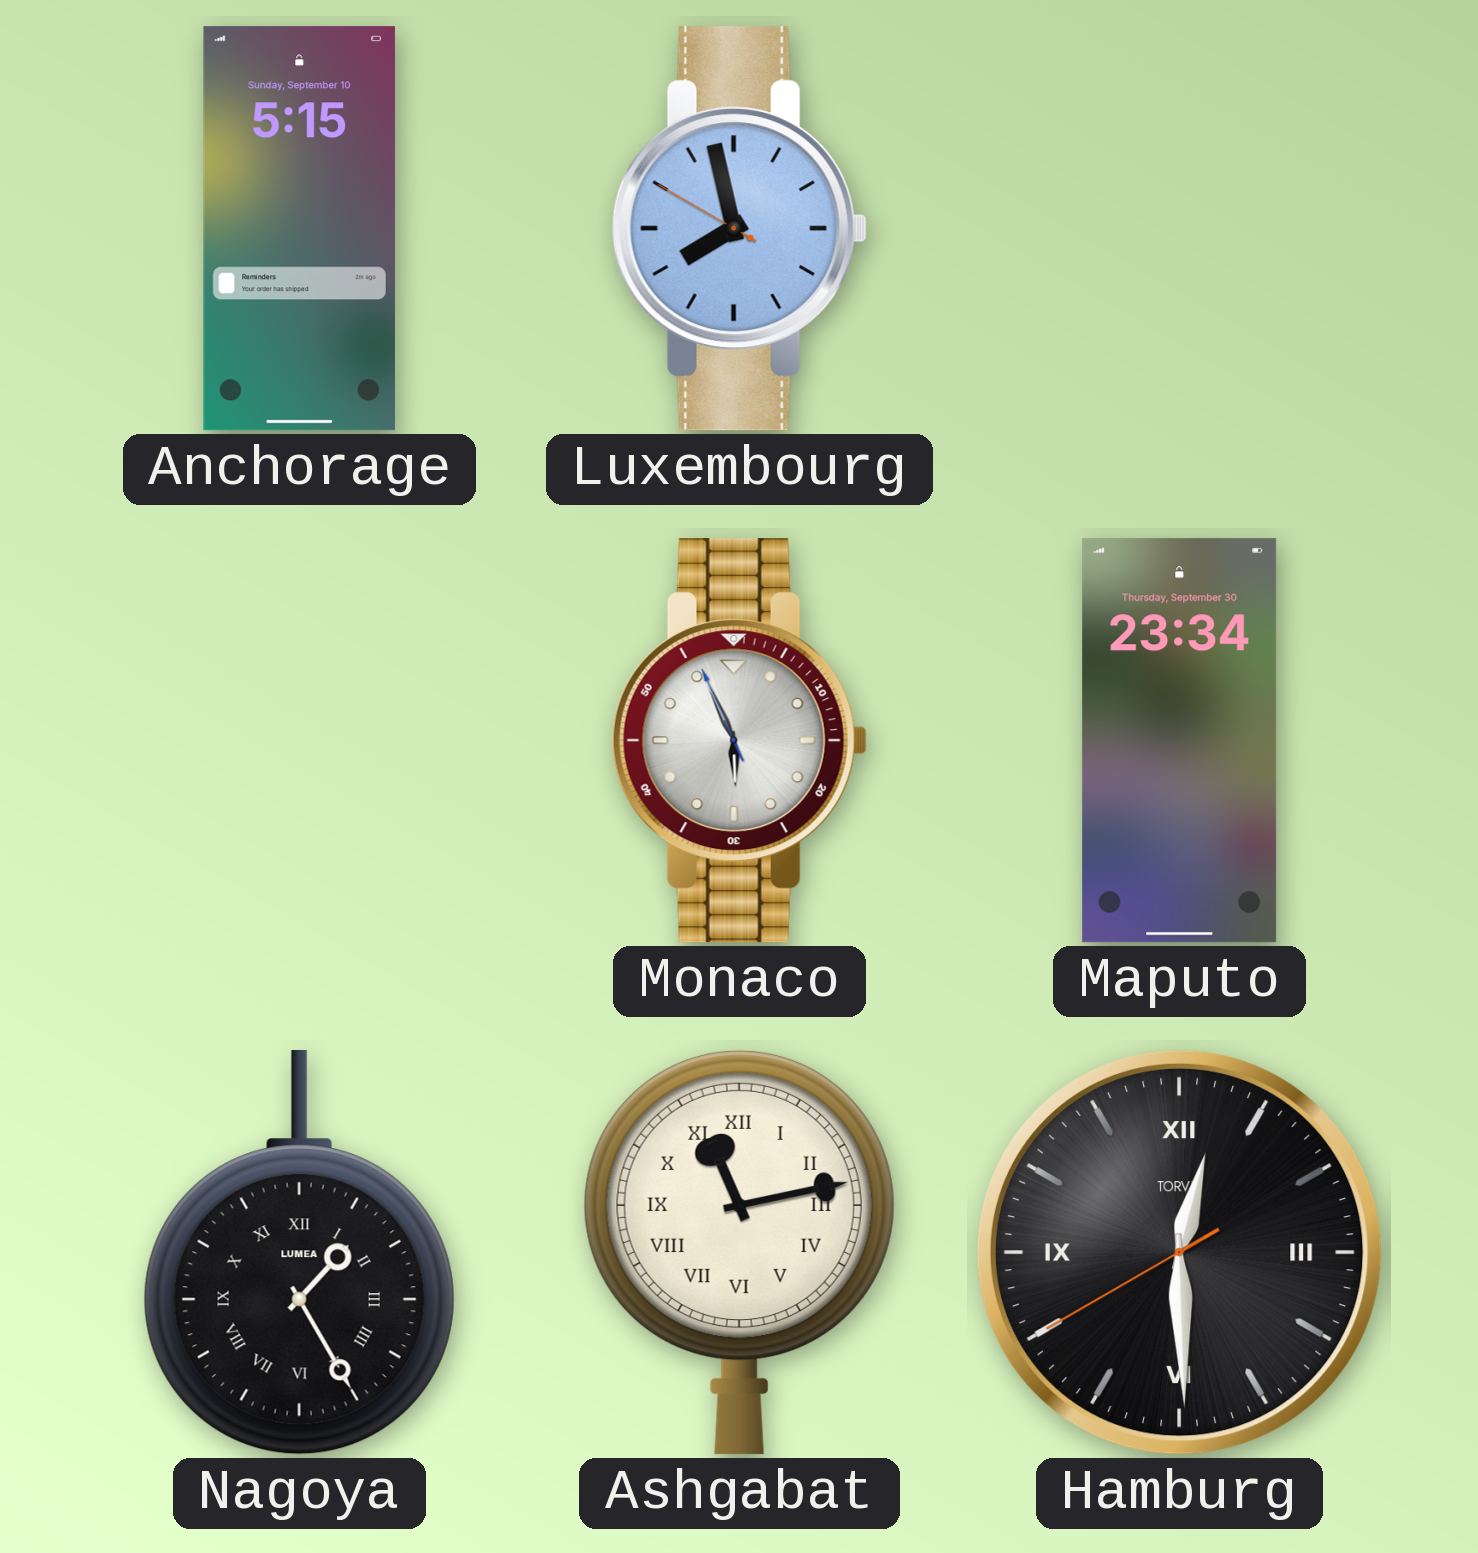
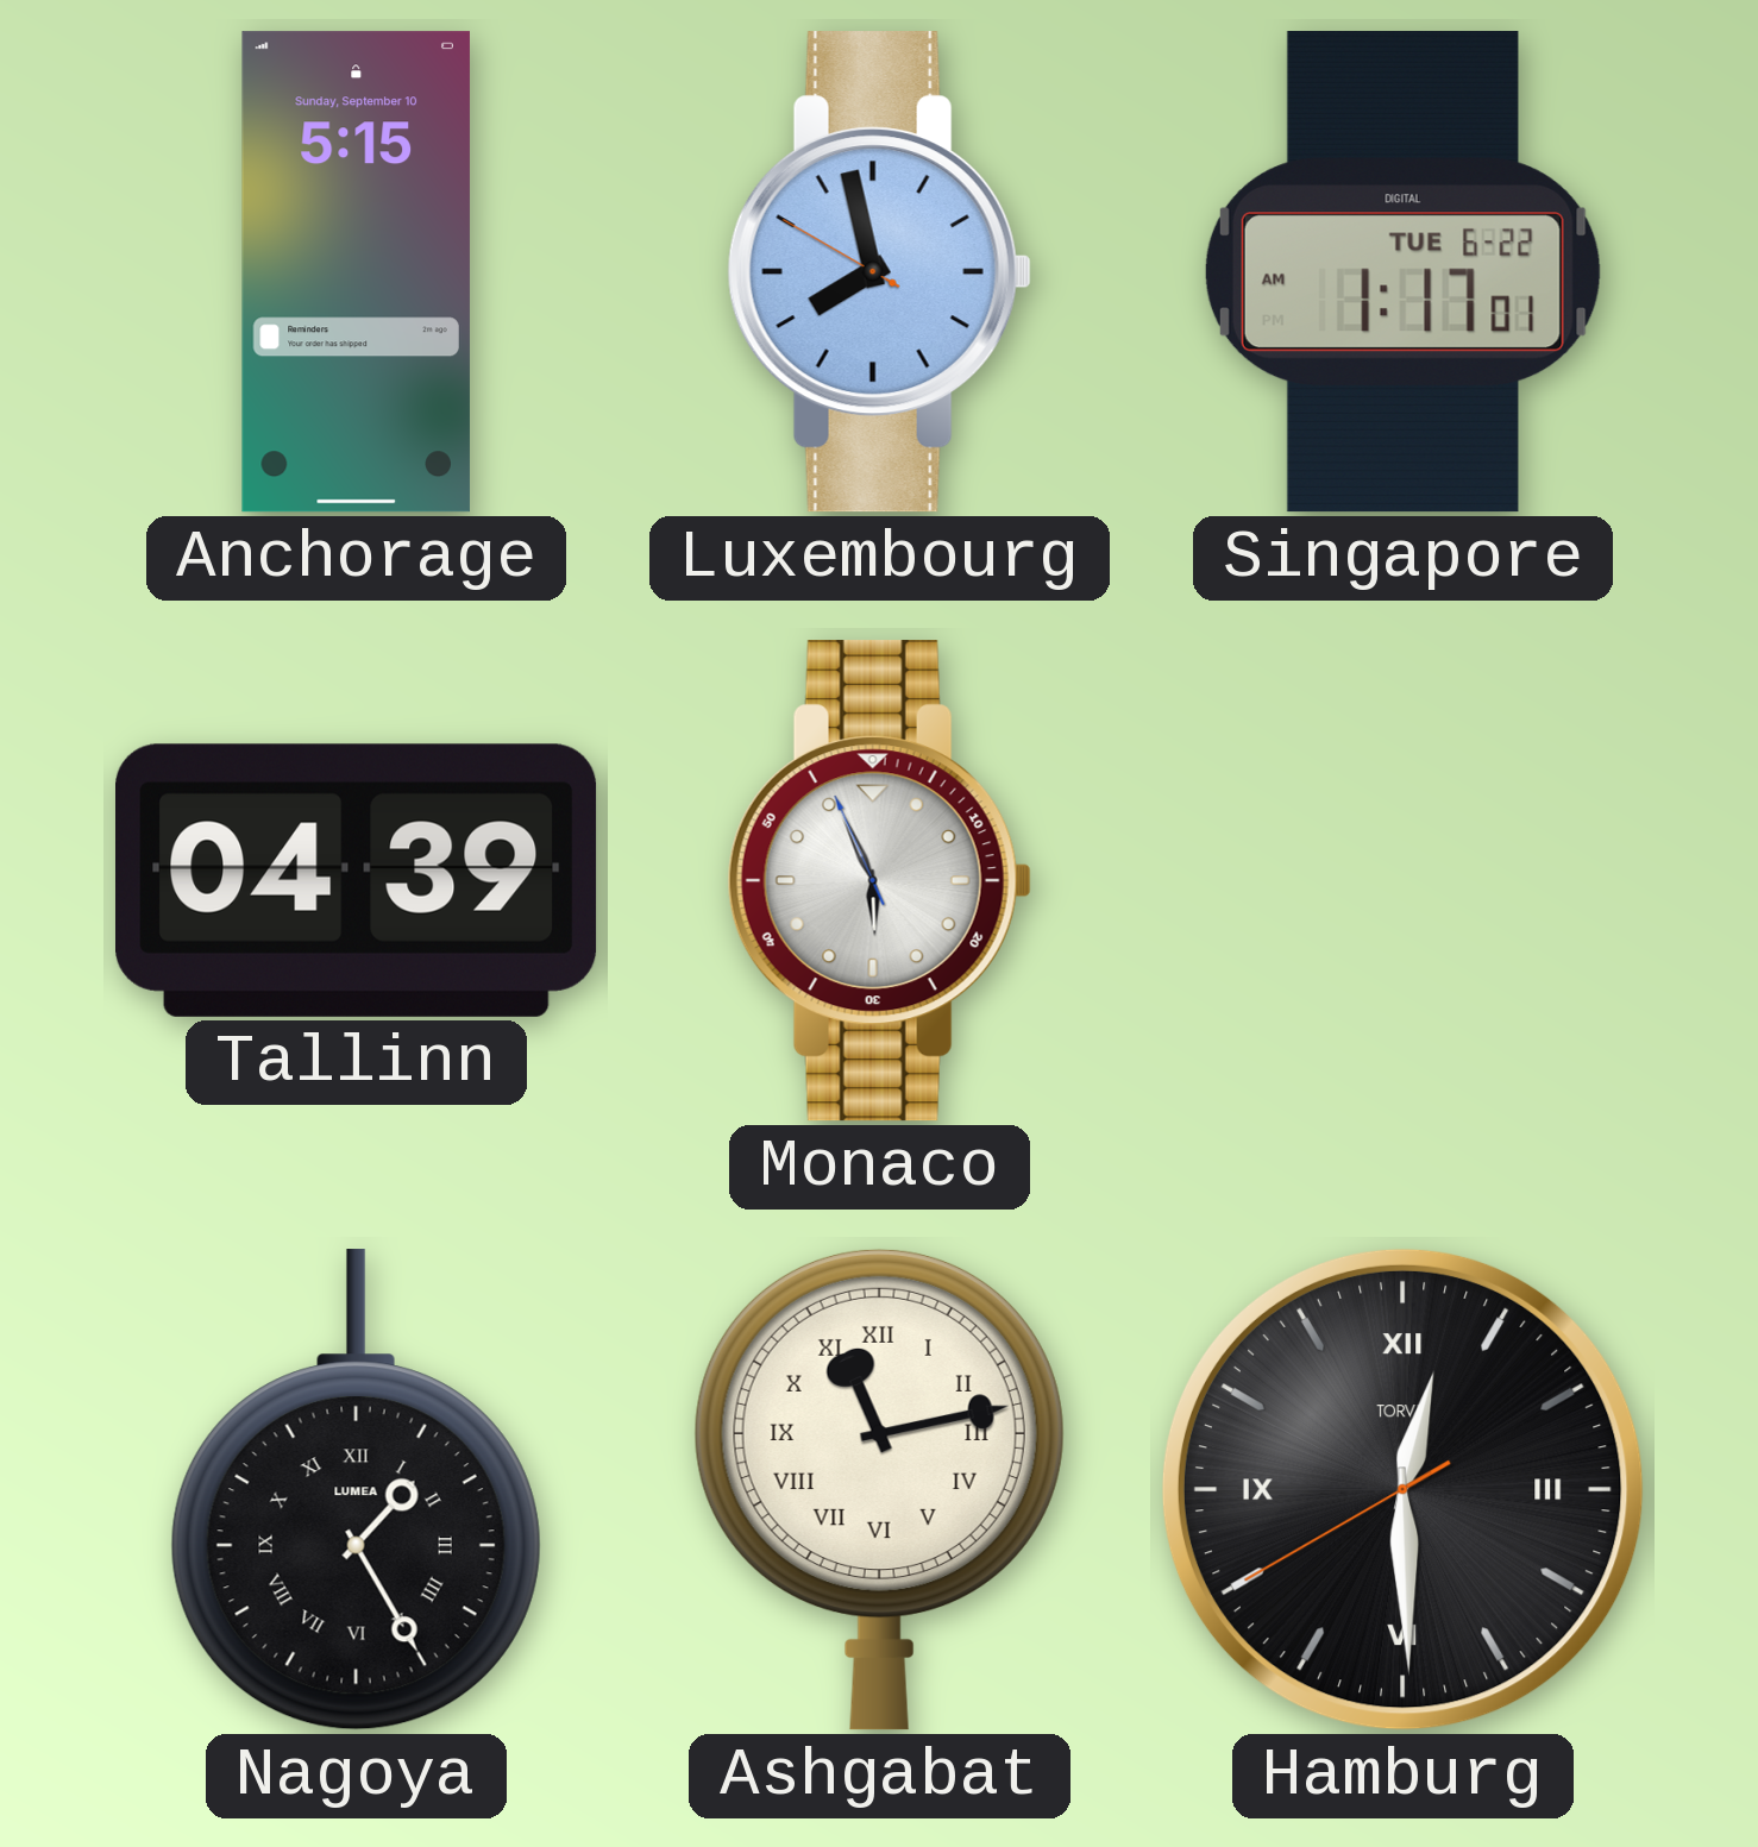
Singapore: none -> 1:17
Tallinn: none -> 04:39
Maputo: 23:34 -> none
